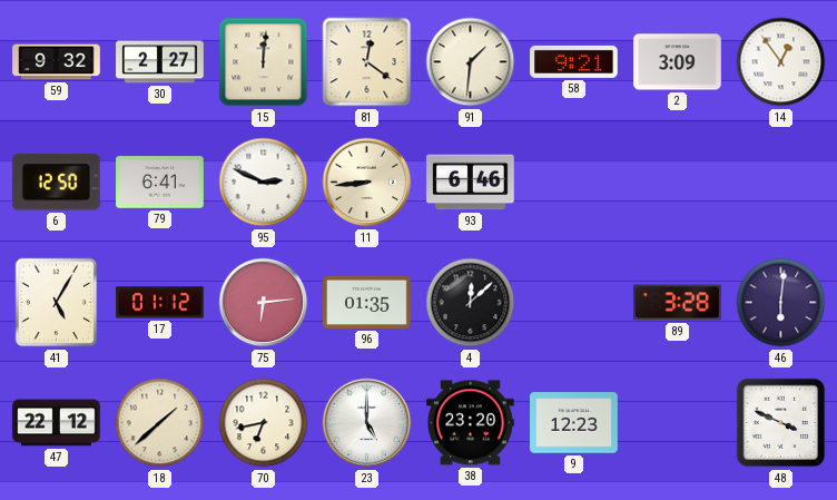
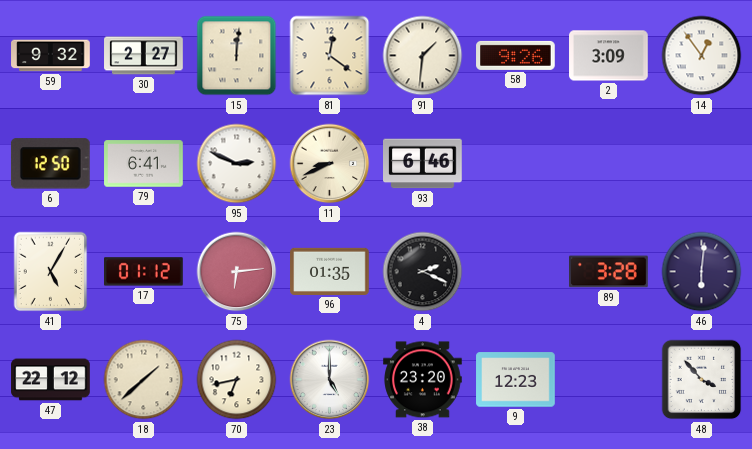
58: 9:21 -> 9:26
11: 8:44 -> 8:41
4: 12:08 -> 2:19
48: 3:49 -> 3:53
